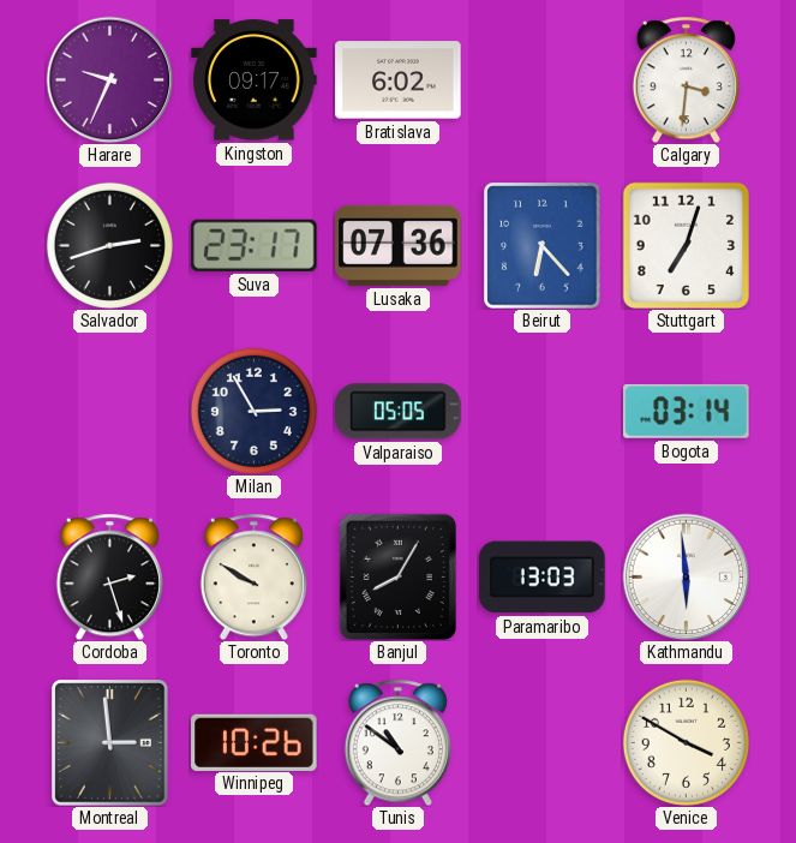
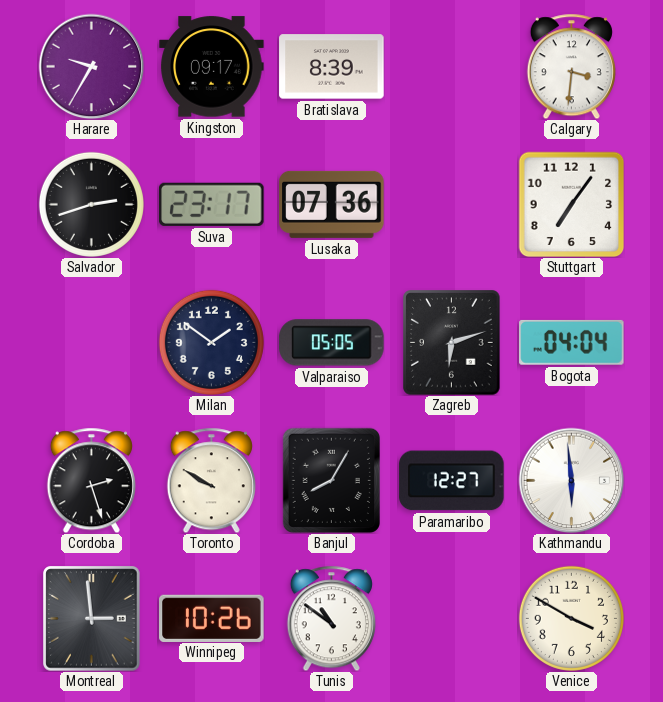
Harare: 9:34 -> 9:35
Bratislava: 6:02 -> 8:39
Beirut: 6:23 -> none
Stuttgart: 7:03 -> 7:06
Milan: 2:55 -> 1:51
Zagreb: none -> 6:12
Bogota: 03:14 -> 04:04
Paramaribo: 13:03 -> 12:27
